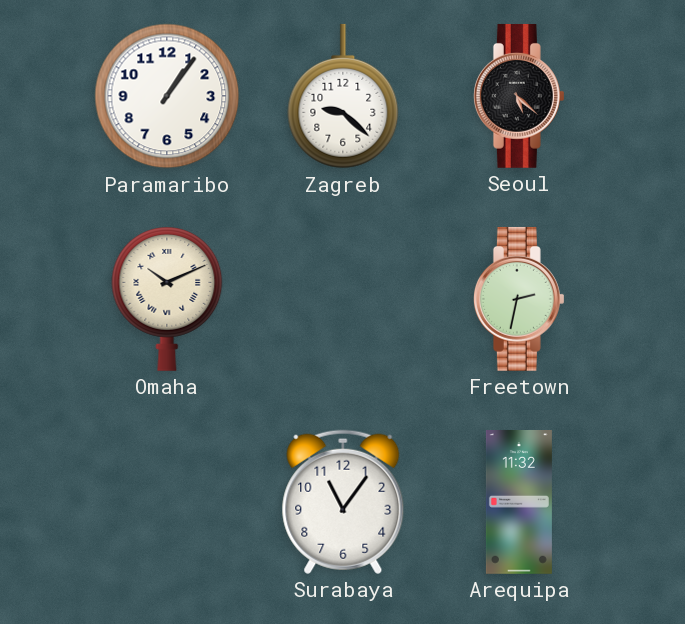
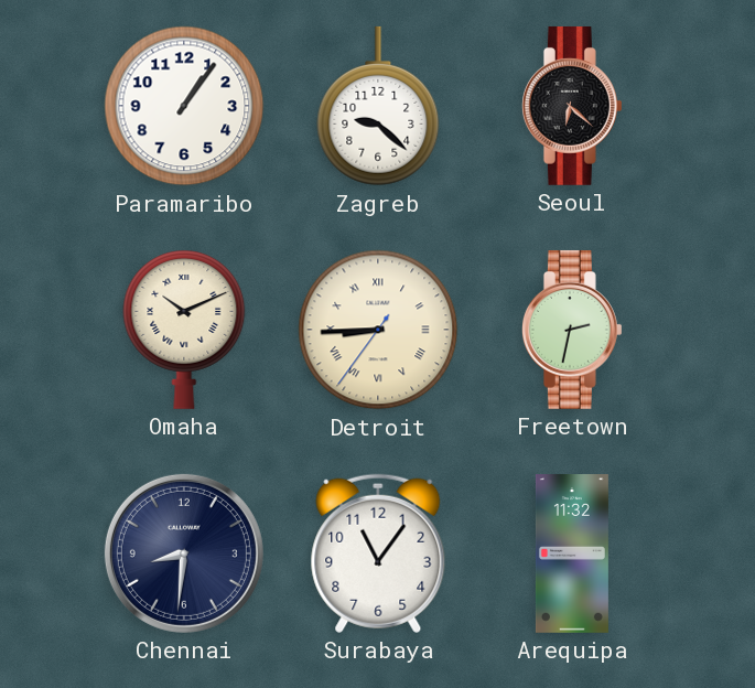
Seoul: 5:22 -> 6:22
Detroit: none -> 8:44
Chennai: none -> 8:31
